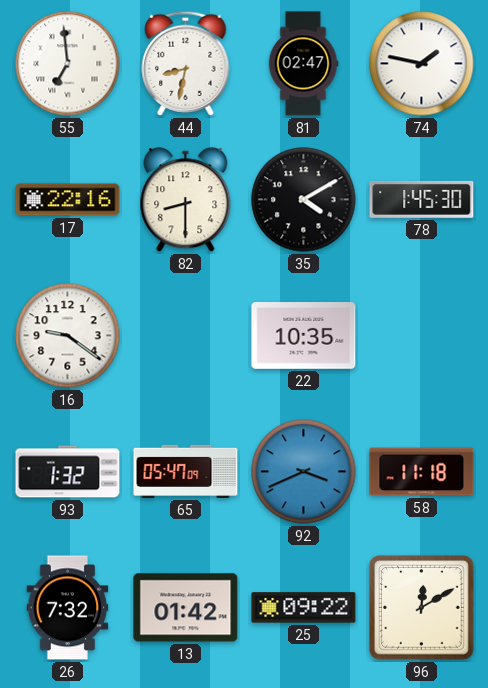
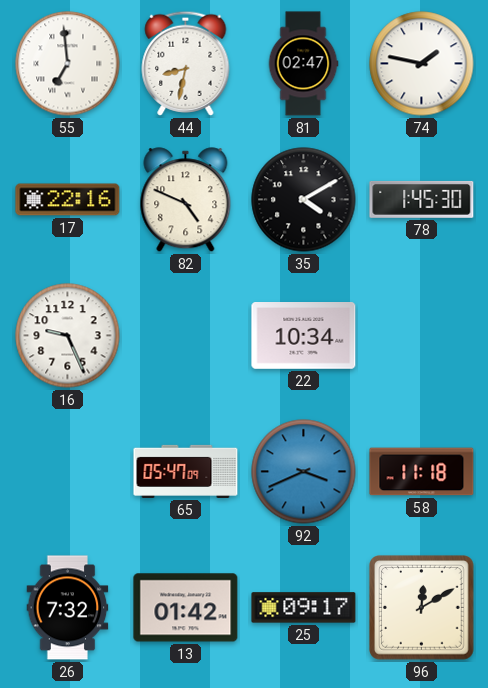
82: 8:30 -> 4:49
16: 9:21 -> 9:26
22: 10:35 -> 10:34
93: 1:32 -> none
25: 09:22 -> 09:17
